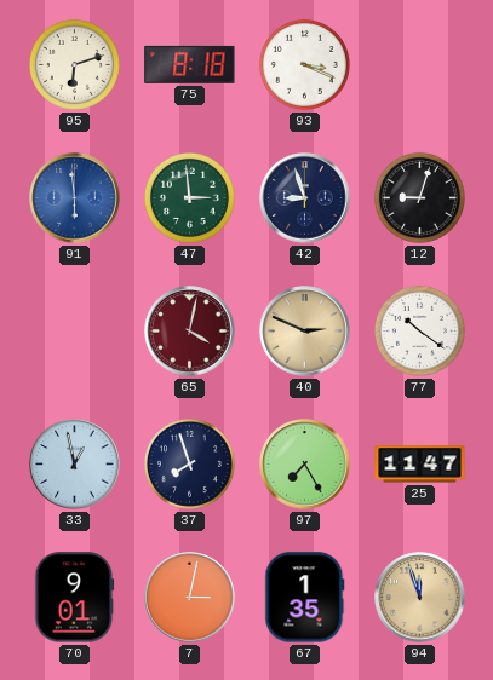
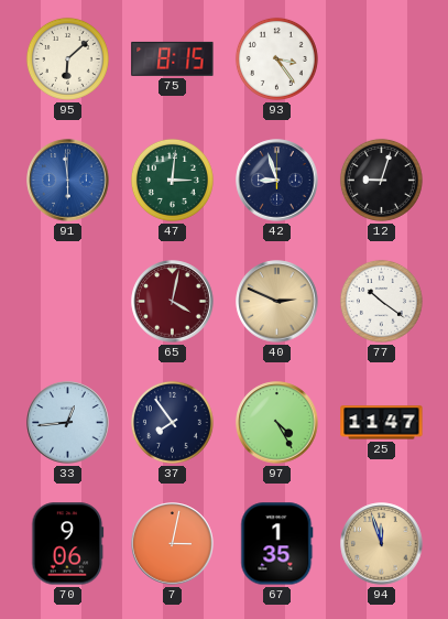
95: 6:12 -> 6:08
75: 8:18 -> 8:15
93: 3:19 -> 3:24
47: 2:59 -> 3:01
33: 12:58 -> 12:44
37: 7:57 -> 7:54
97: 7:25 -> 4:25
70: 9:01 -> 9:06
